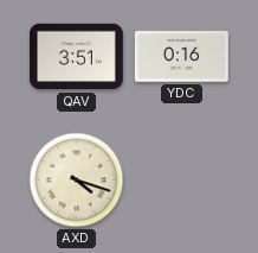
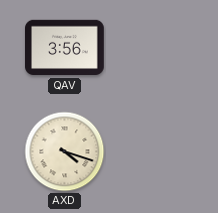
QAV: 3:51 -> 3:56
YDC: 0:16 -> none
